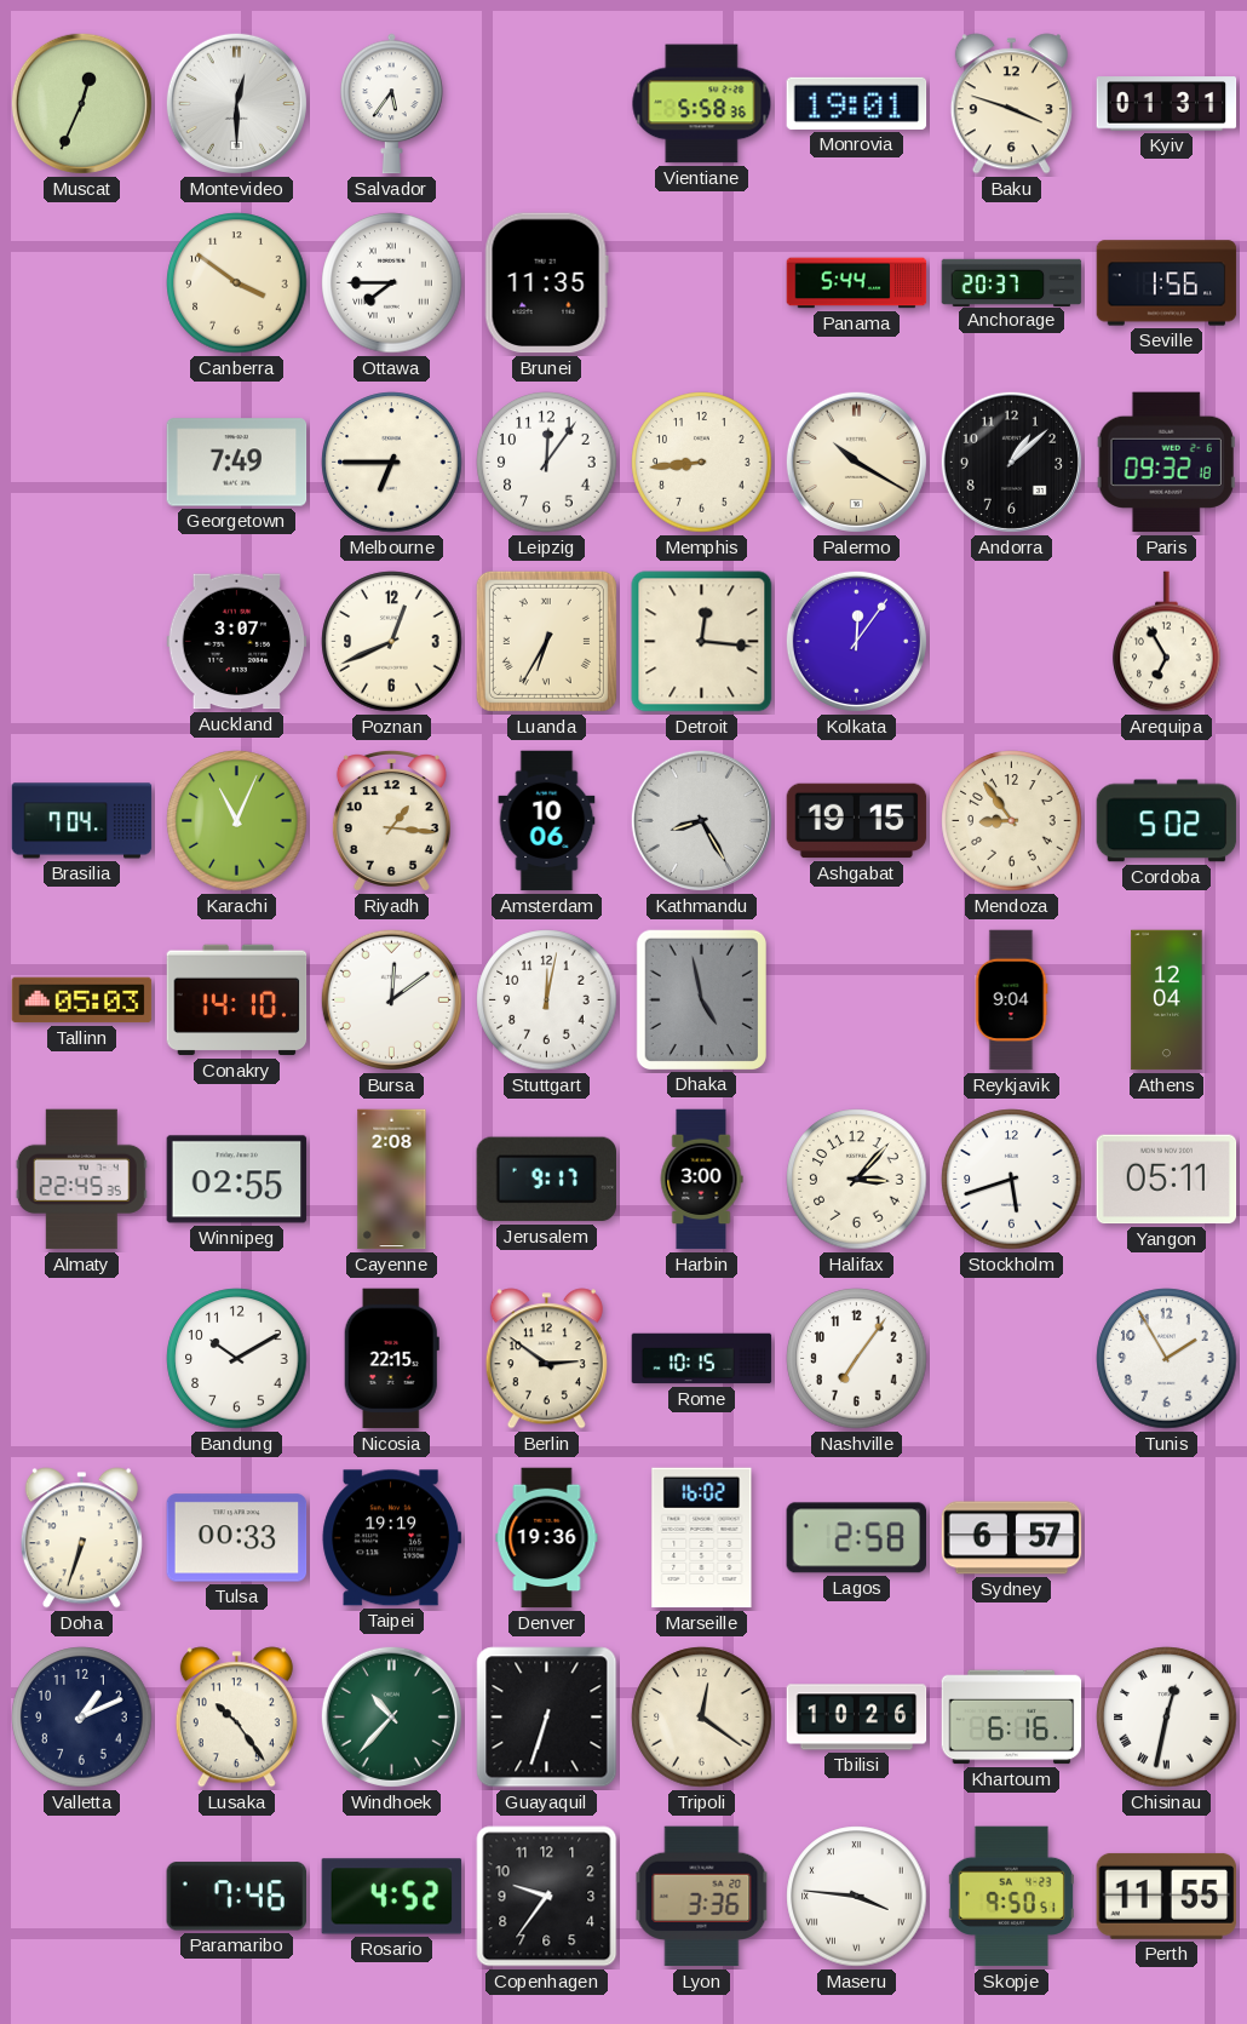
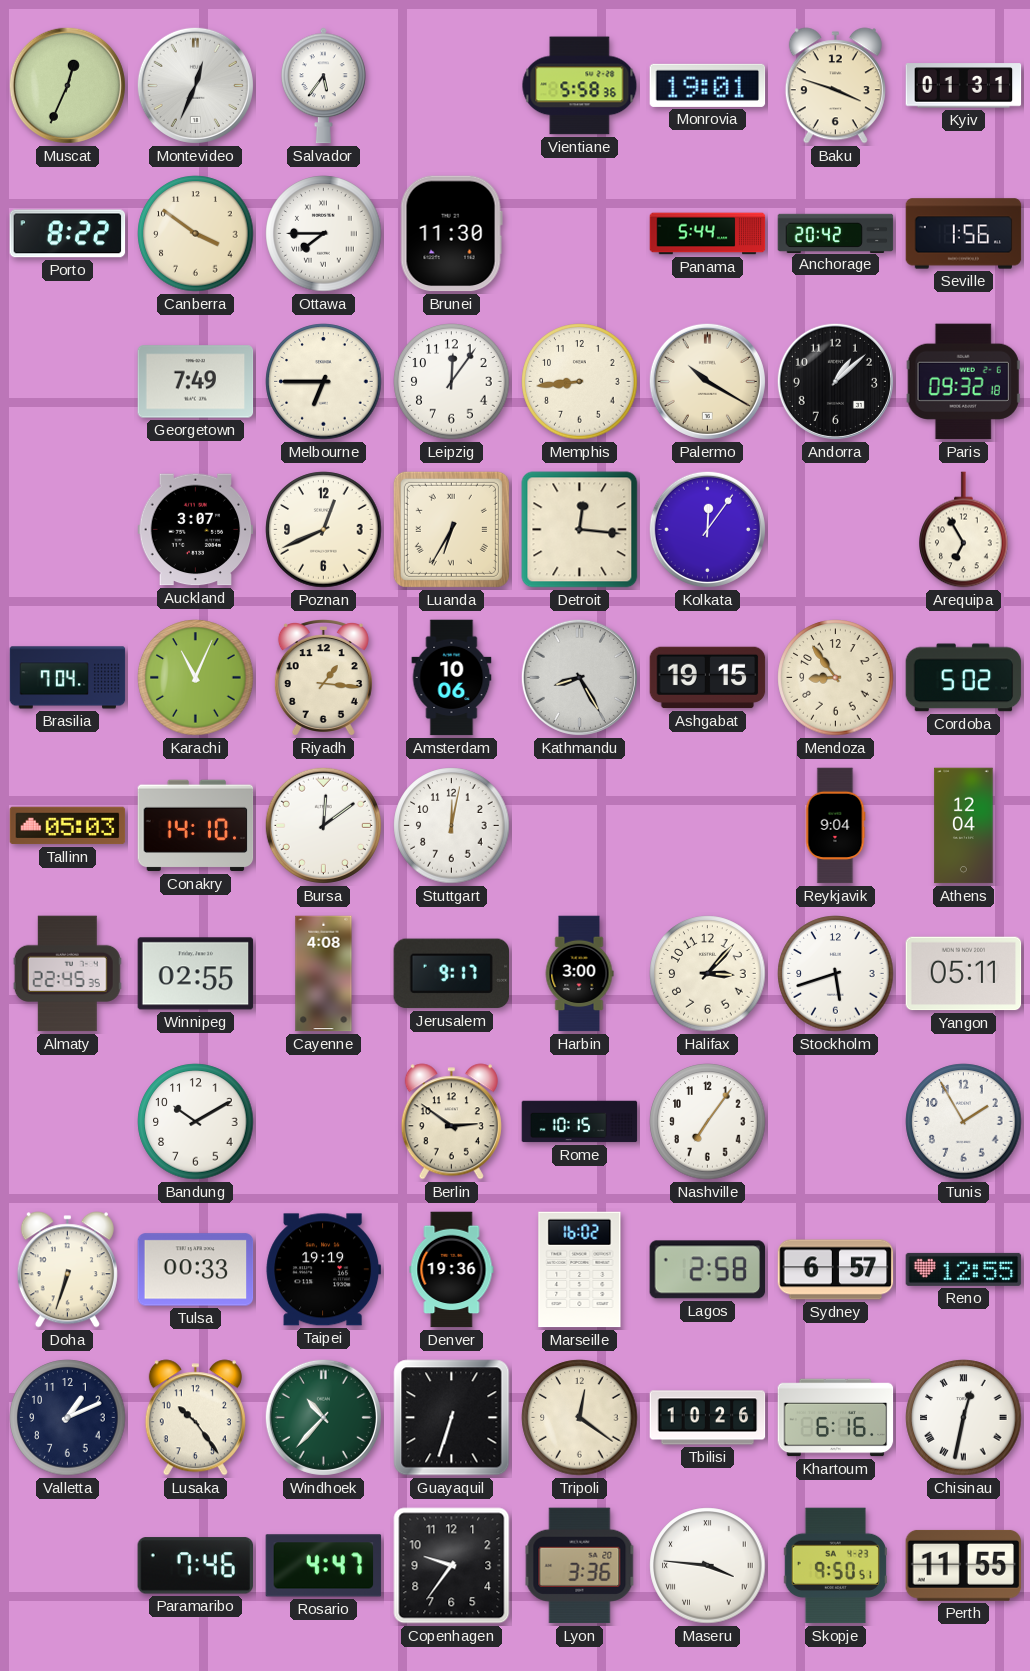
Montevideo: 12:30 -> 12:34
Porto: none -> 8:22
Brunei: 11:35 -> 11:30
Anchorage: 20:37 -> 20:42
Dhaka: 4:58 -> none
Cayenne: 2:08 -> 4:08
Nicosia: 22:15 -> none
Reno: none -> 12:55
Rosario: 4:52 -> 4:47
